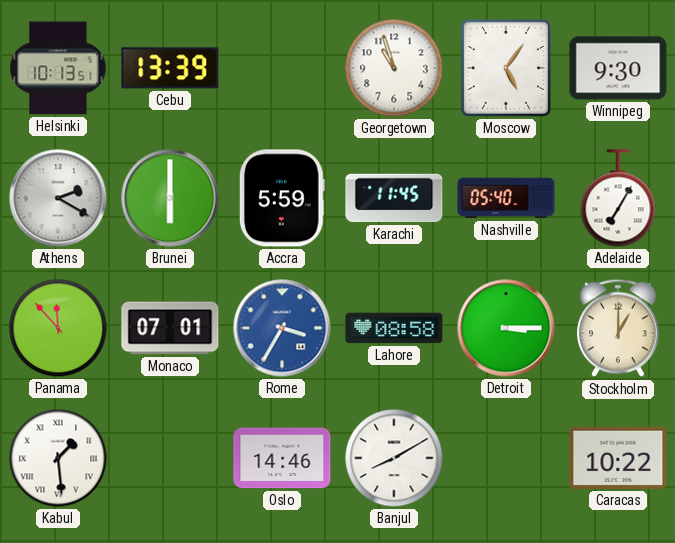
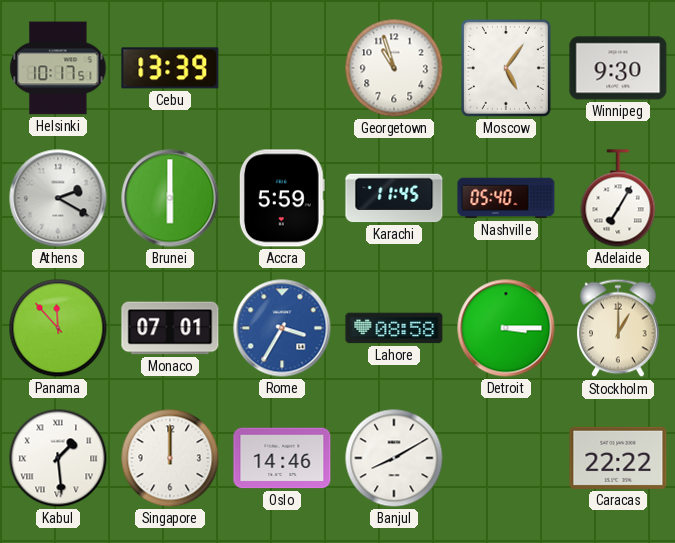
Helsinki: 10:13 -> 10:17
Singapore: none -> 12:00
Caracas: 10:22 -> 22:22
